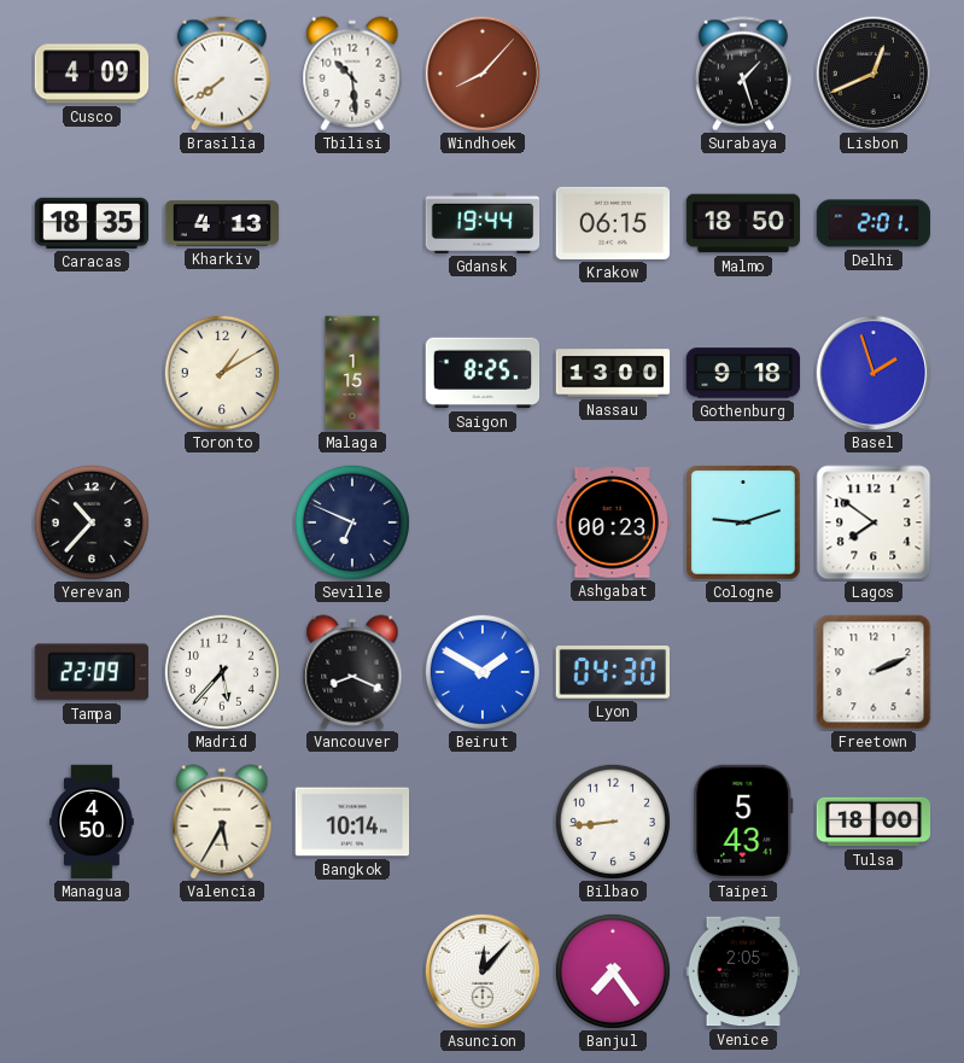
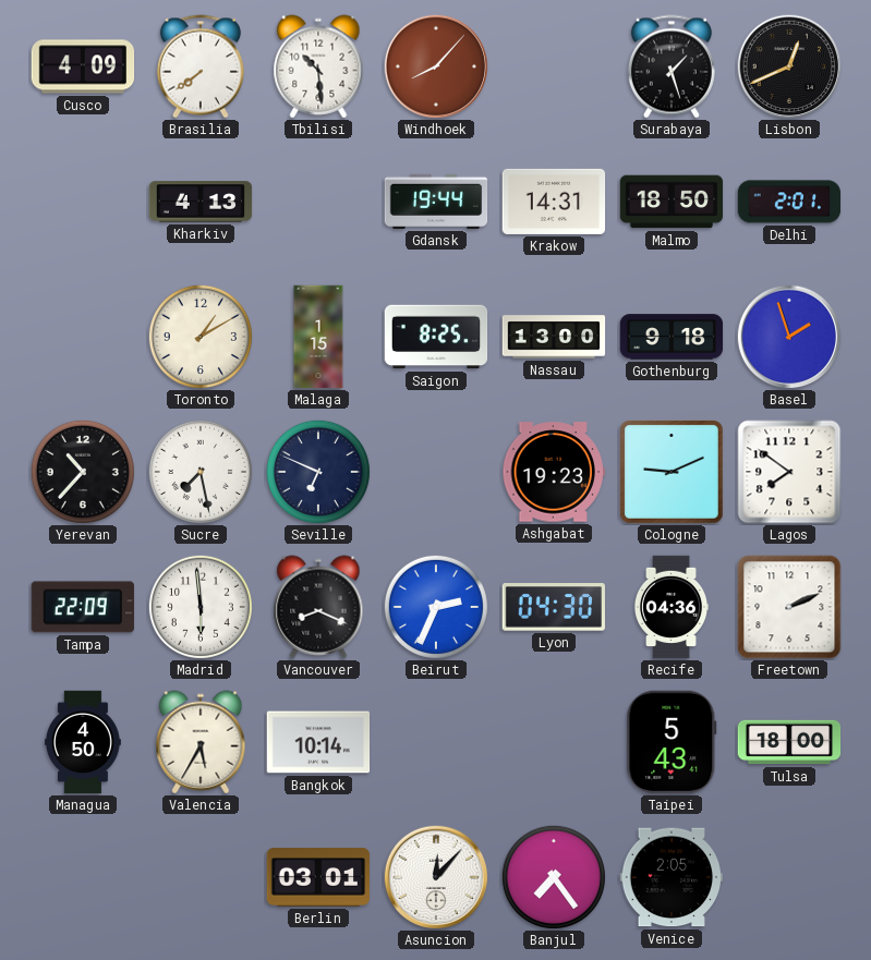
Caracas: 18:35 -> none
Krakow: 06:15 -> 14:31
Sucre: none -> 7:28
Ashgabat: 00:23 -> 19:23
Cologne: 9:12 -> 9:11
Madrid: 5:37 -> 5:59
Beirut: 1:50 -> 2:34
Recife: none -> 04:36
Bilbao: 8:44 -> none
Berlin: none -> 03:01
